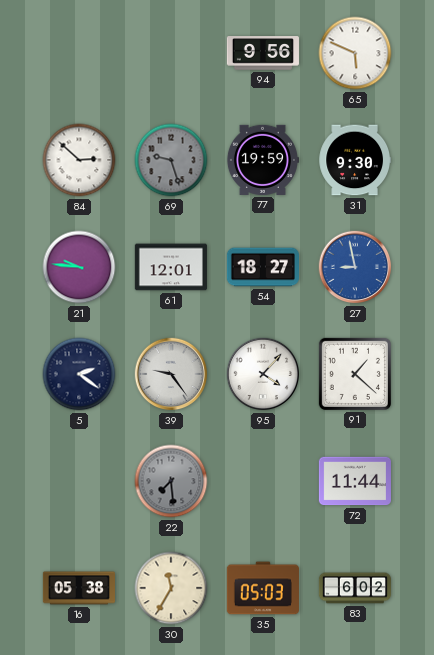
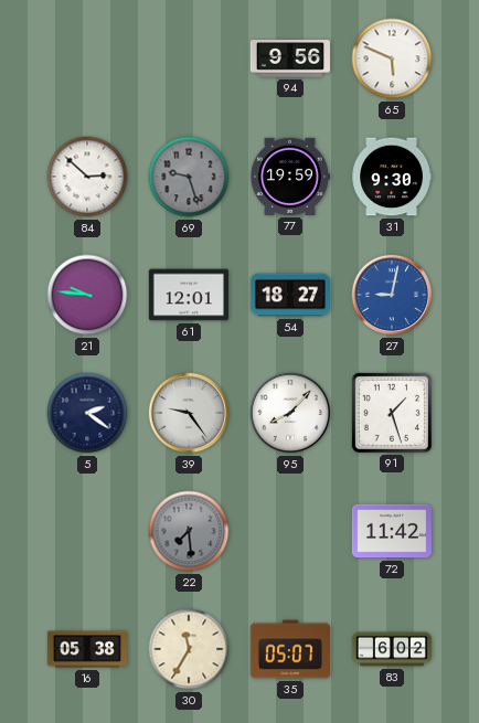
27: 8:58 -> 9:02
95: 4:07 -> 8:07
91: 1:22 -> 1:27
72: 11:44 -> 11:42
35: 05:03 -> 05:07
